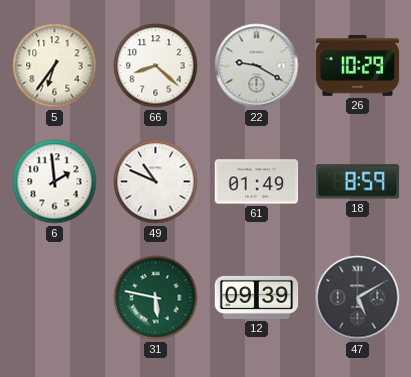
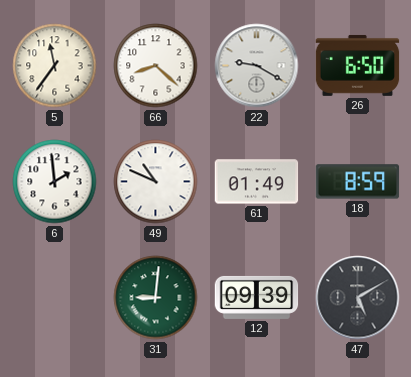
5: 6:36 -> 11:36
26: 10:29 -> 6:50
31: 5:47 -> 9:01
